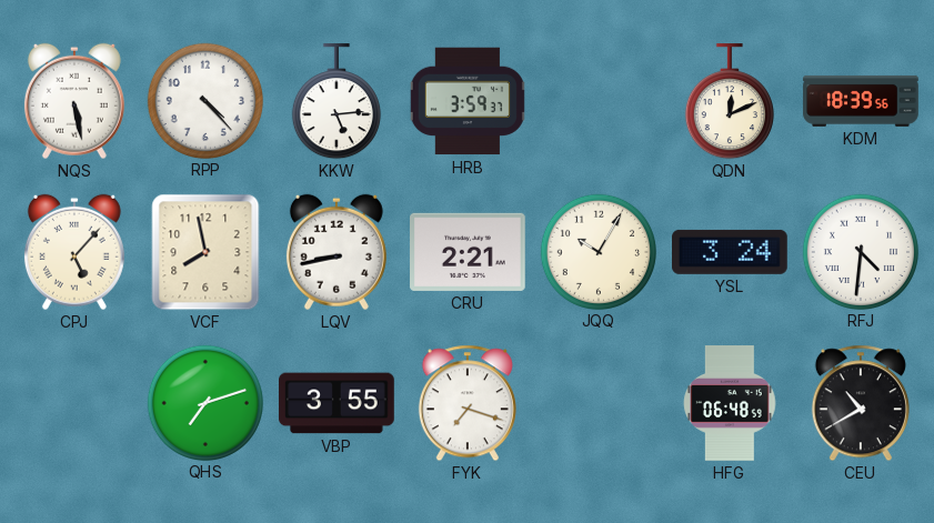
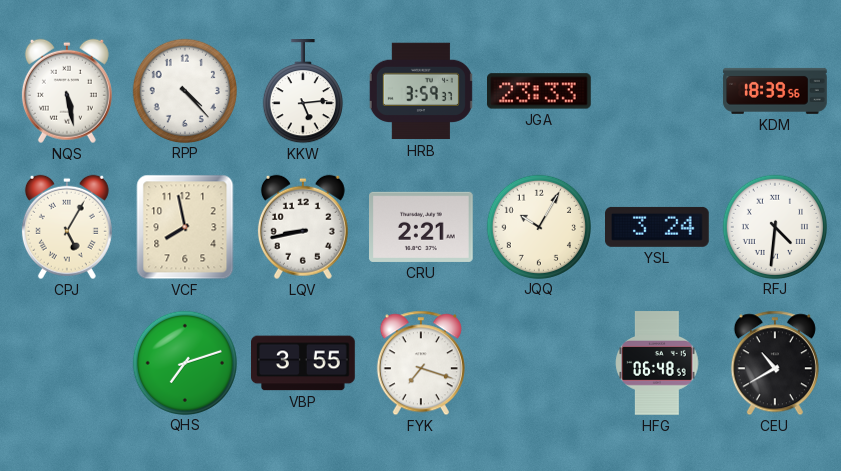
JGA: none -> 23:33
QDN: 12:11 -> none
CPJ: 5:07 -> 5:05
